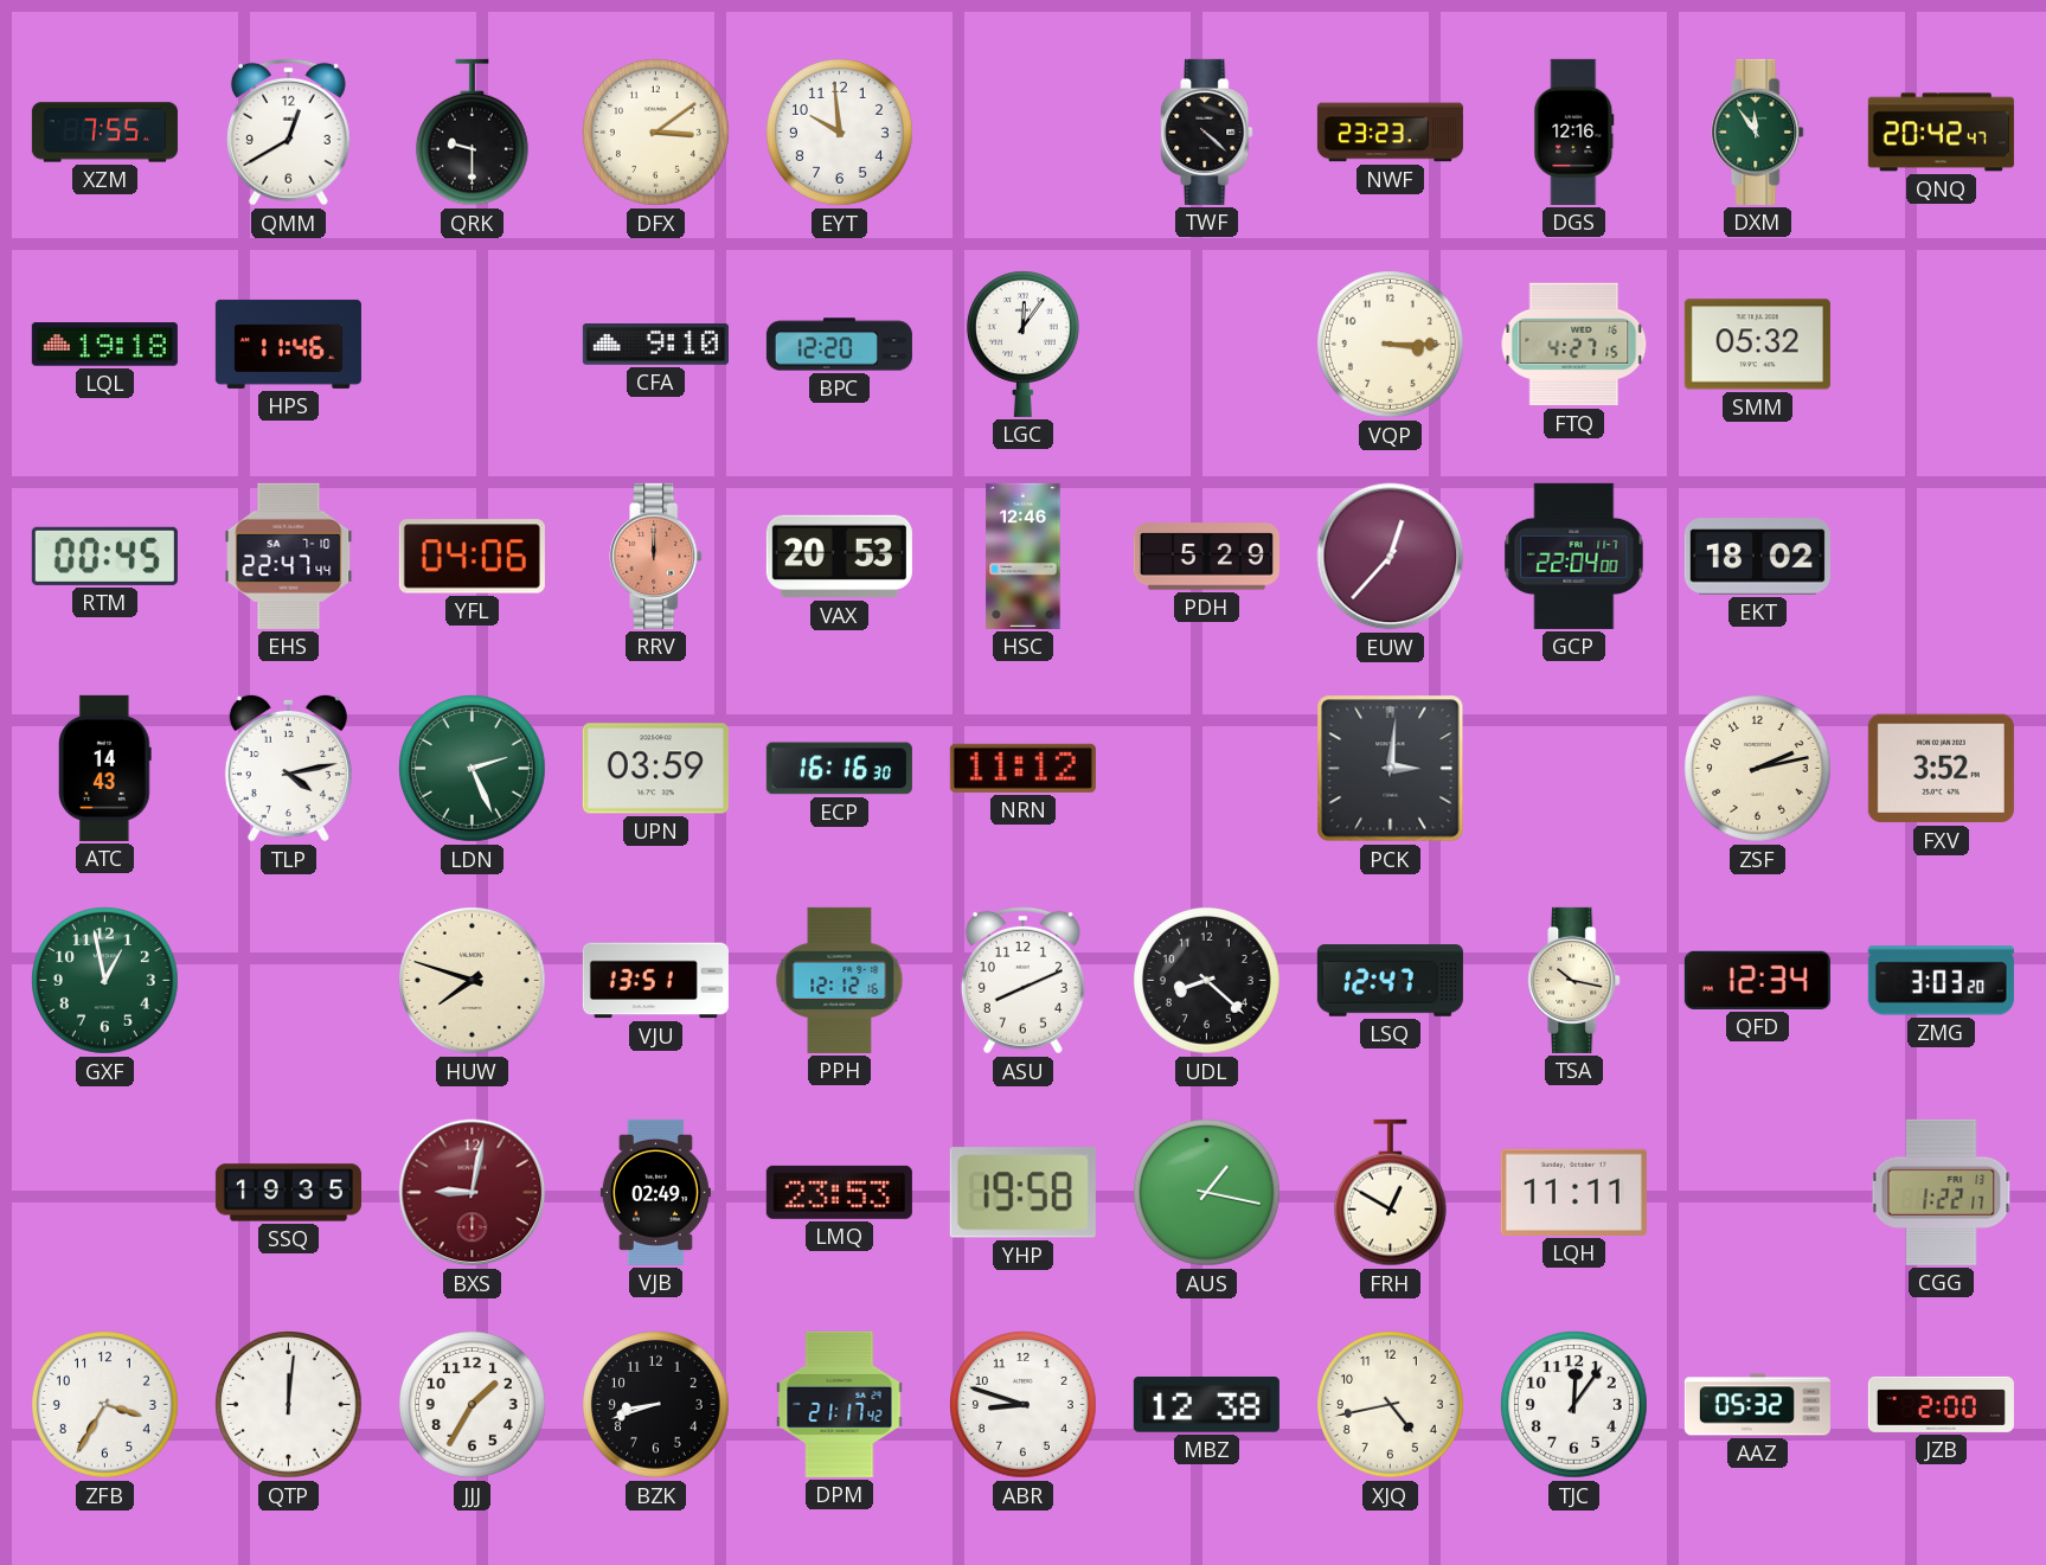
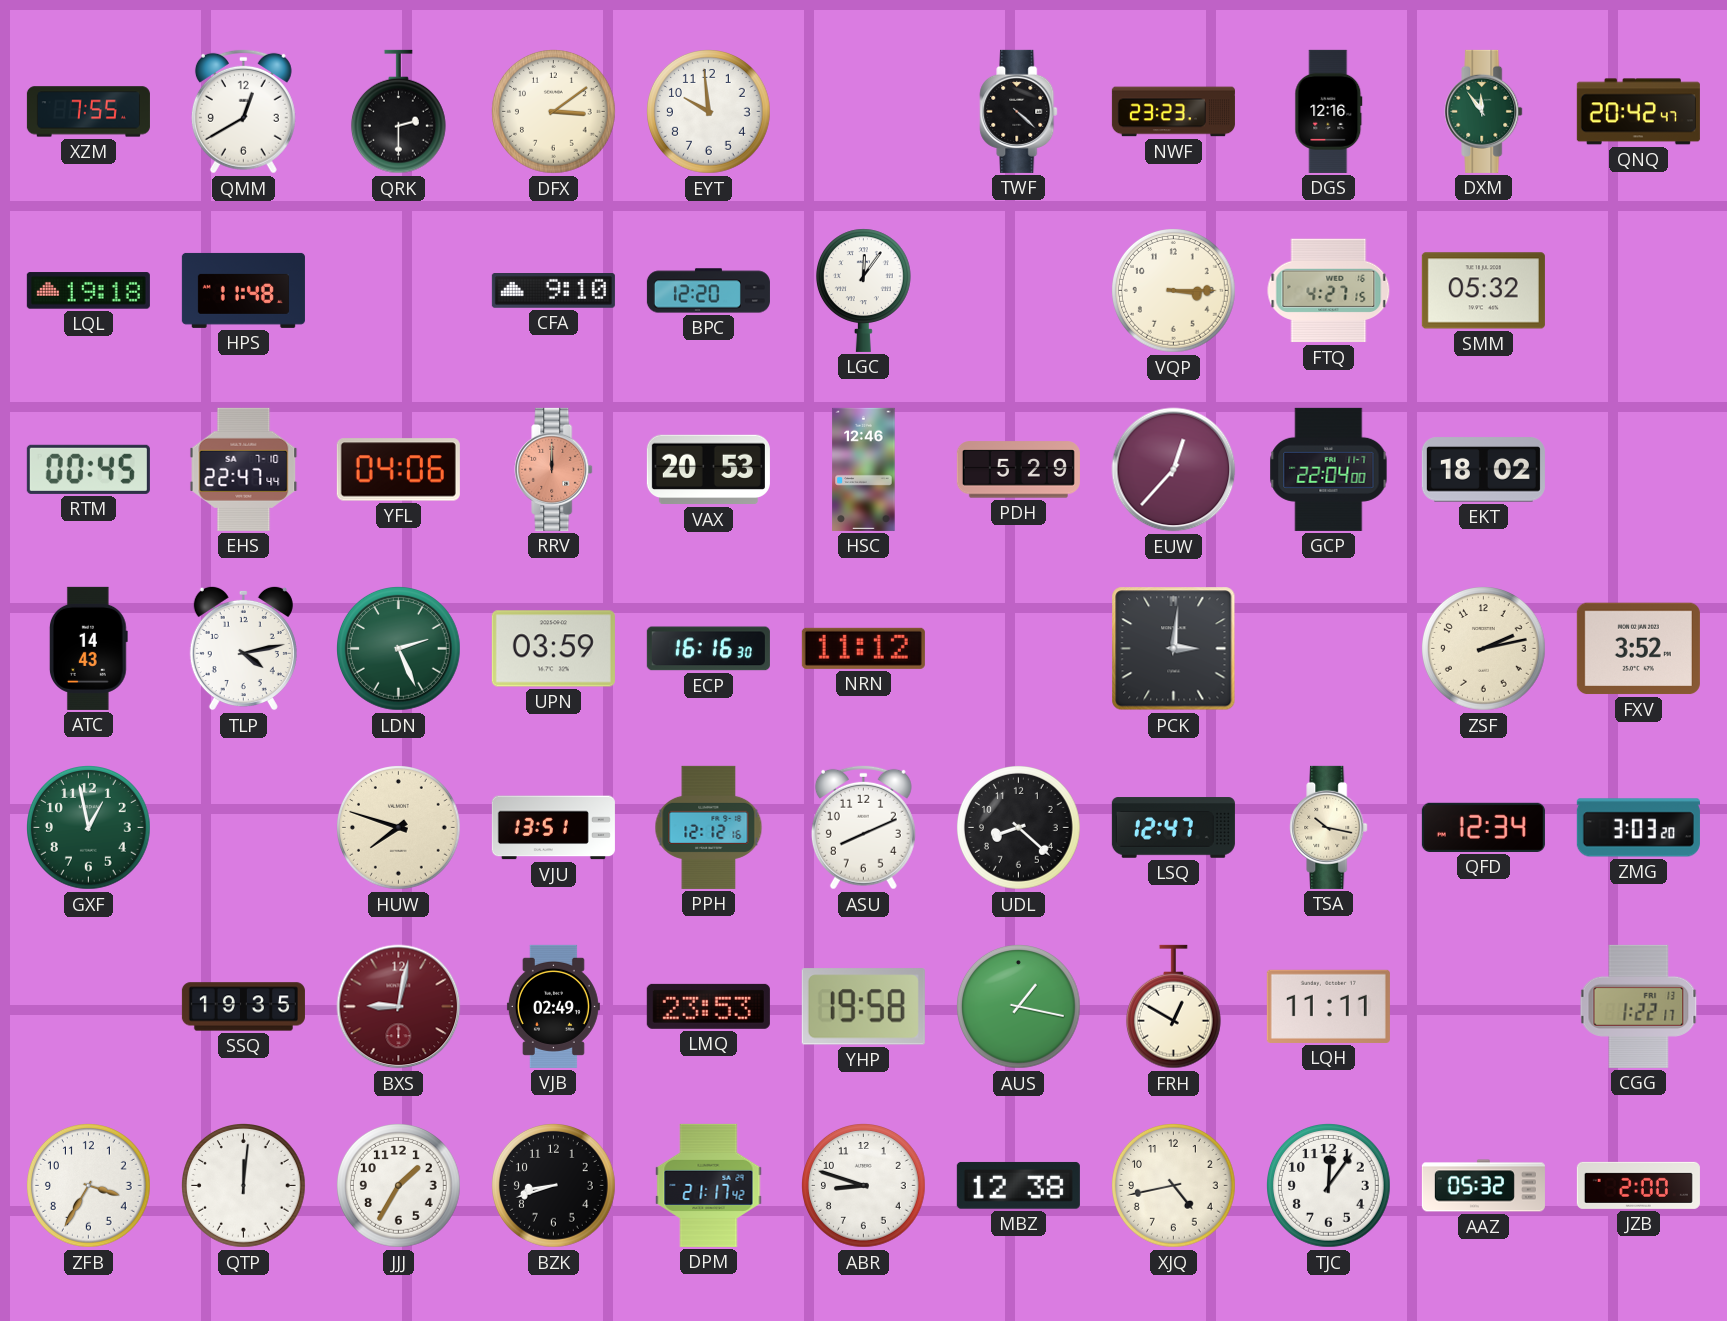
QRK: 9:30 -> 2:30
HPS: 11:46 -> 11:48
